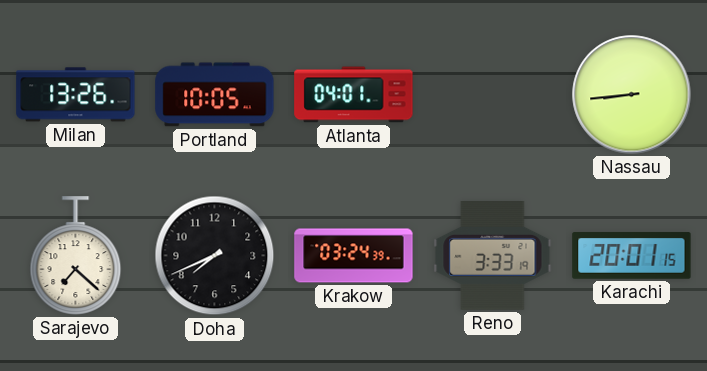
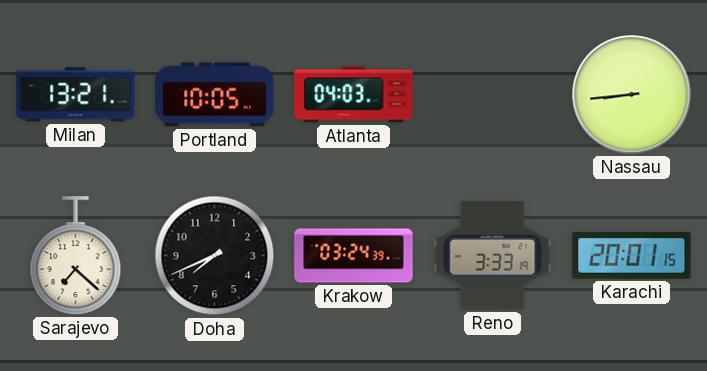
Milan: 13:26 -> 13:21
Atlanta: 04:01 -> 04:03
